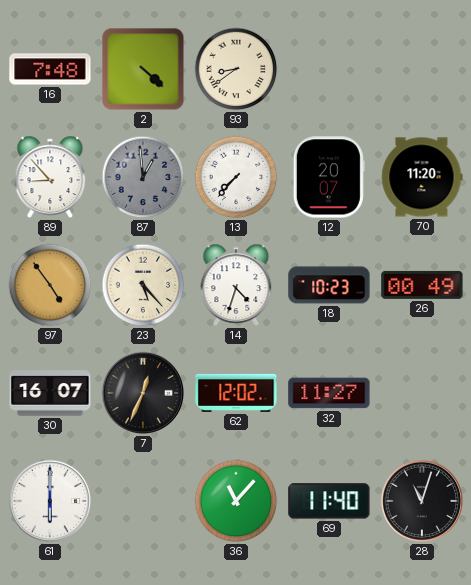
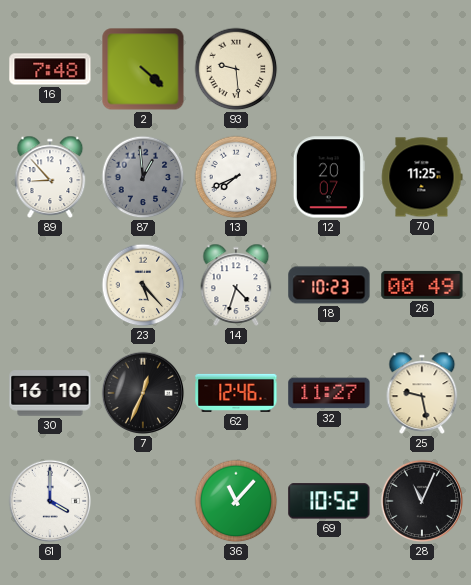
93: 8:39 -> 9:29
13: 7:37 -> 7:41
70: 11:20 -> 11:25
97: 4:54 -> none
30: 16:07 -> 16:10
62: 12:02 -> 12:46
25: none -> 9:28
61: 6:00 -> 4:00
69: 11:40 -> 10:52
28: 11:03 -> 11:04
